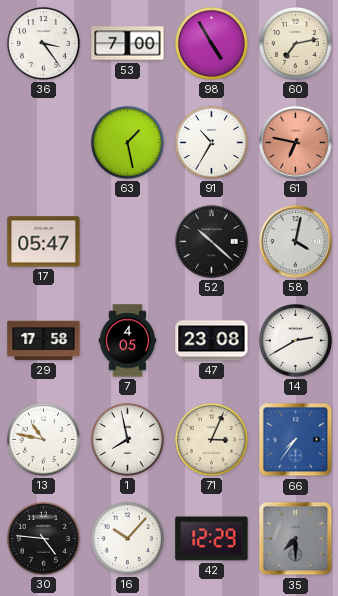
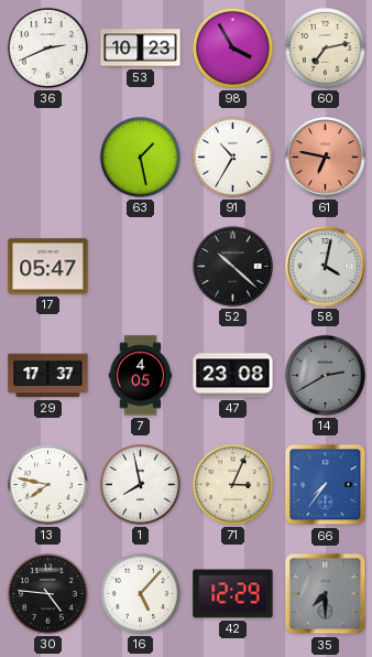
36: 3:24 -> 2:41
53: 7:00 -> 10:23
98: 4:55 -> 3:55
29: 17:58 -> 17:37
14 dial: white -> grey
13: 10:47 -> 7:47
16: 10:07 -> 5:07
